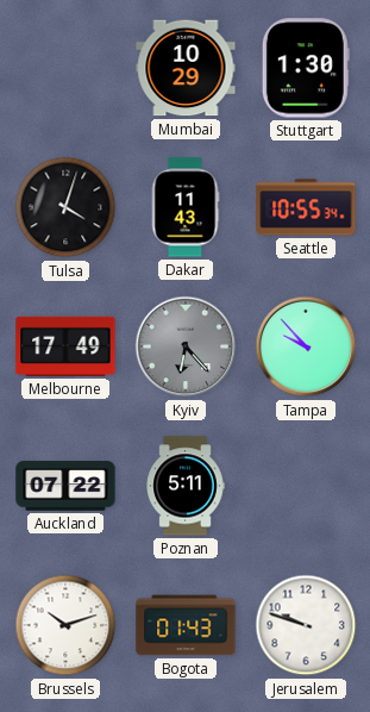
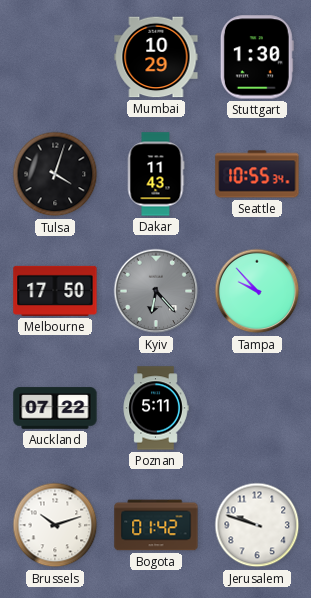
Melbourne: 17:49 -> 17:50
Bogota: 01:43 -> 01:42
